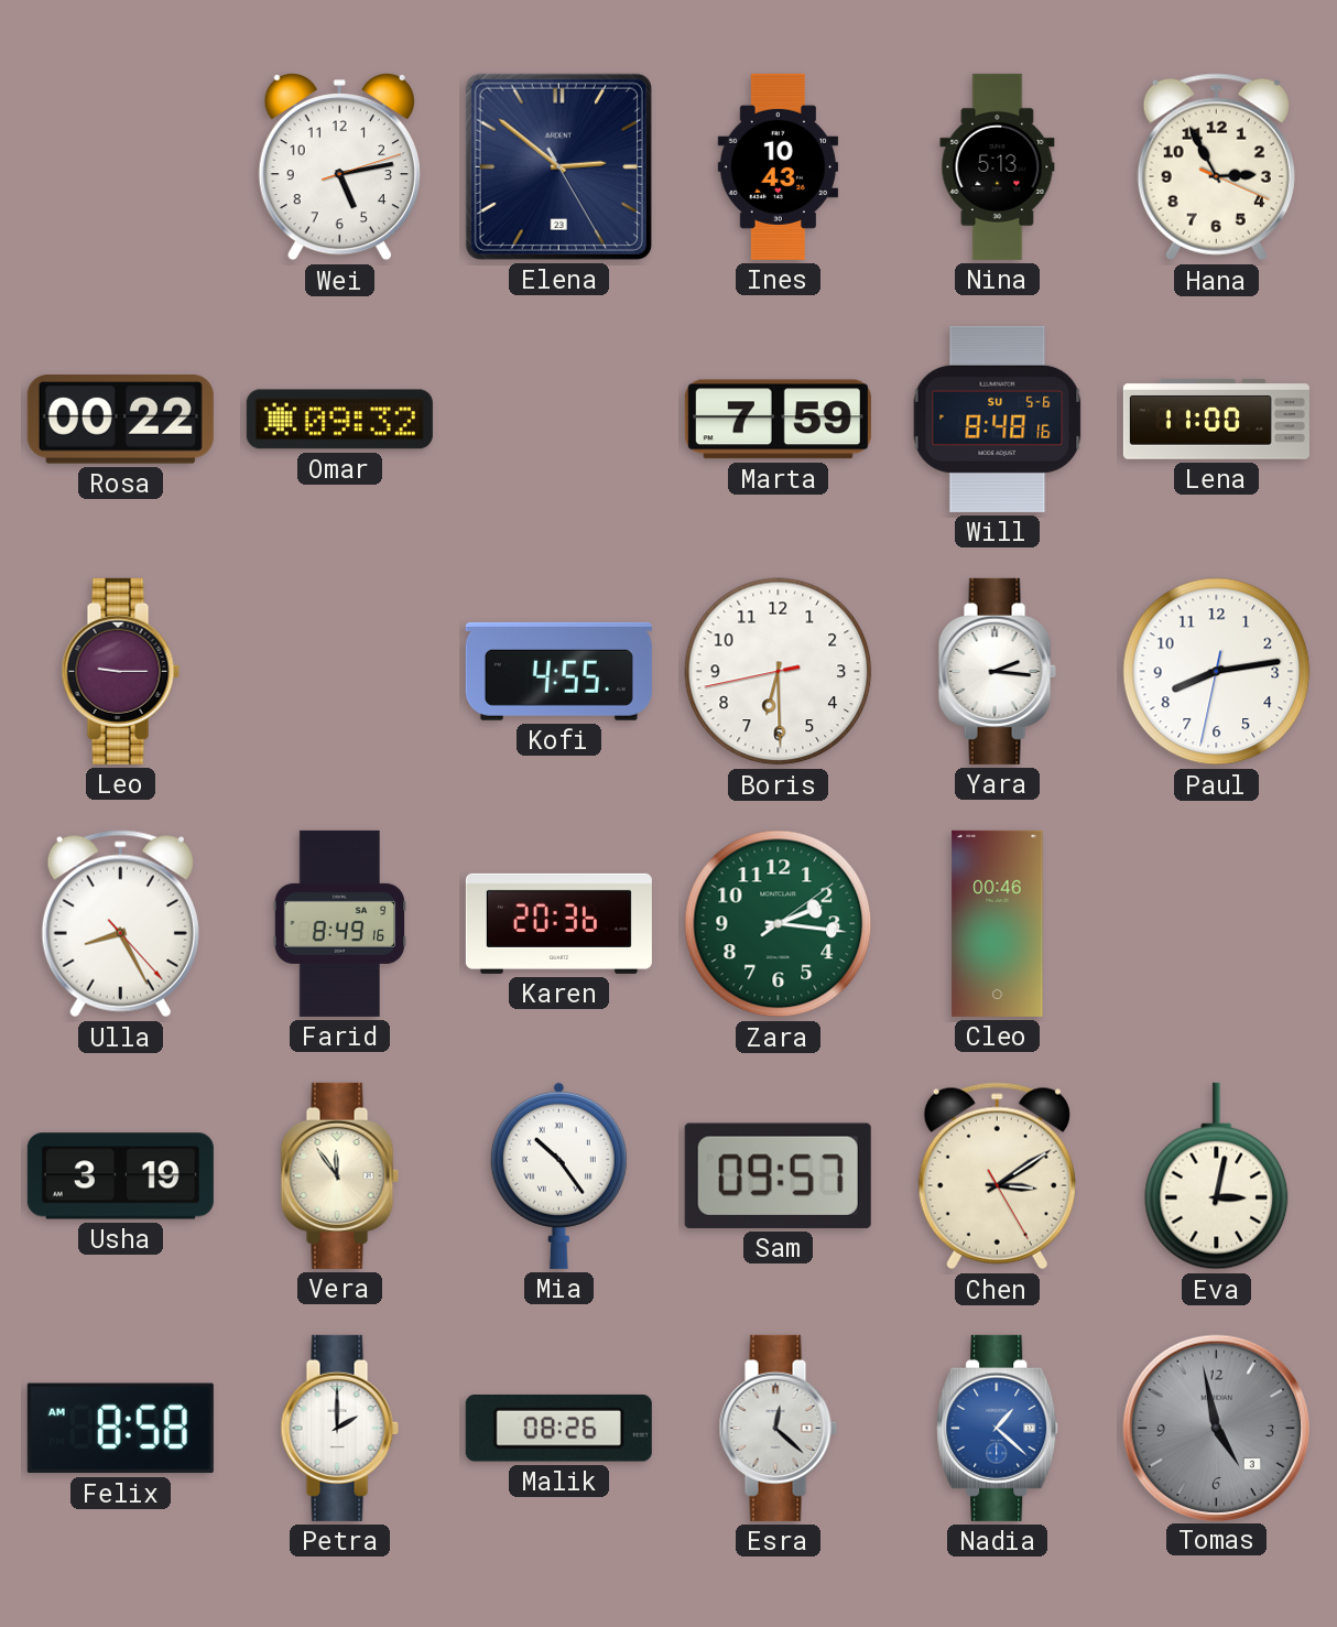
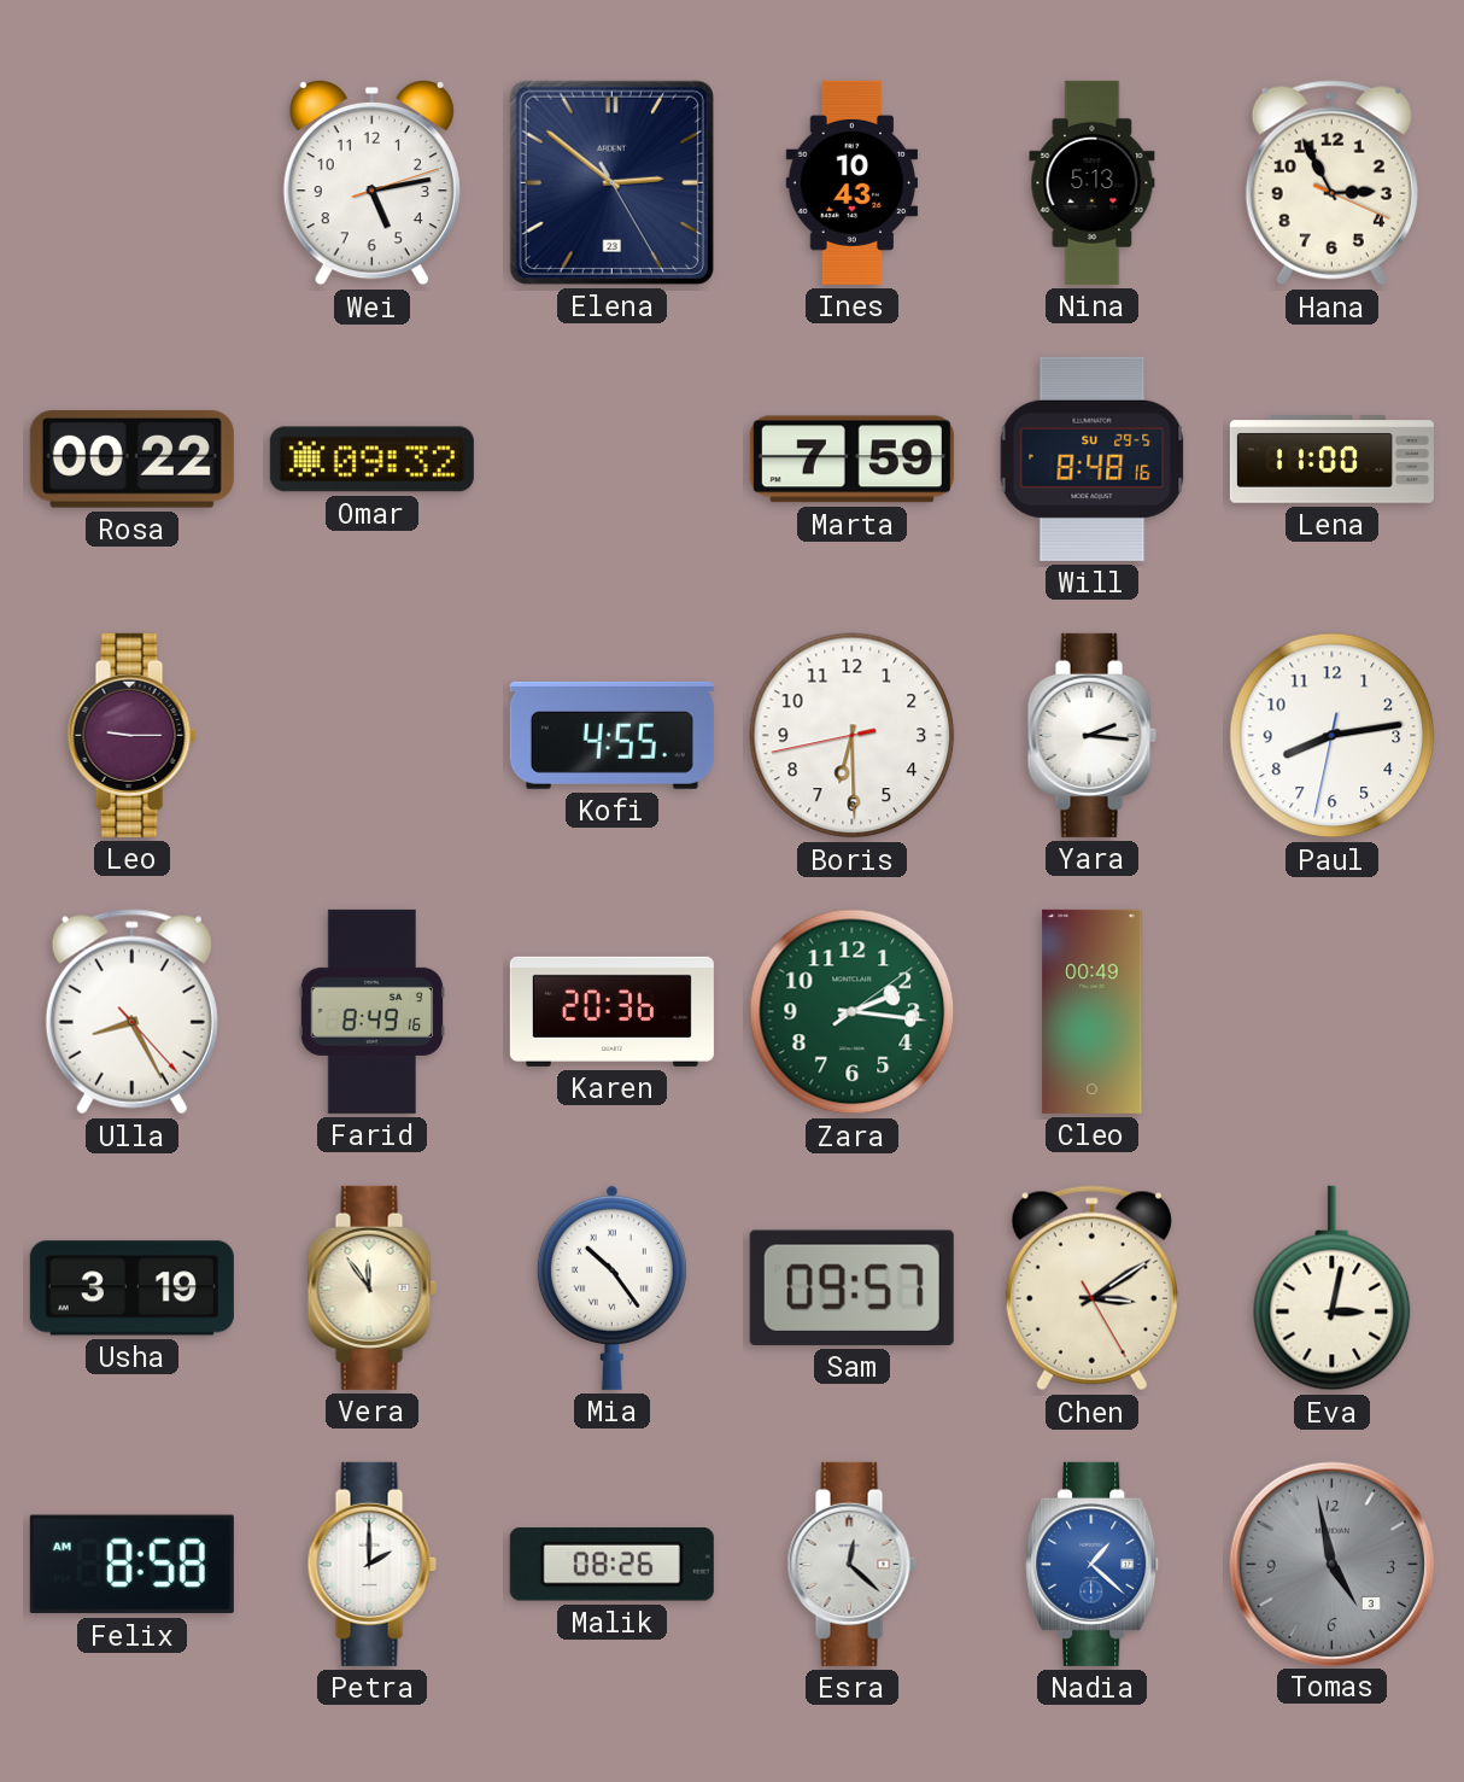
Will date: SU 5-6 -> SU 29-5
Cleo: 00:46 -> 00:49
